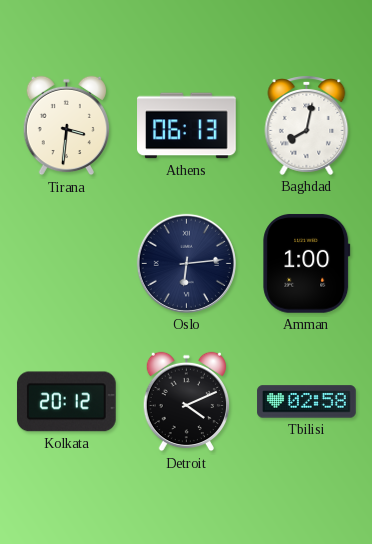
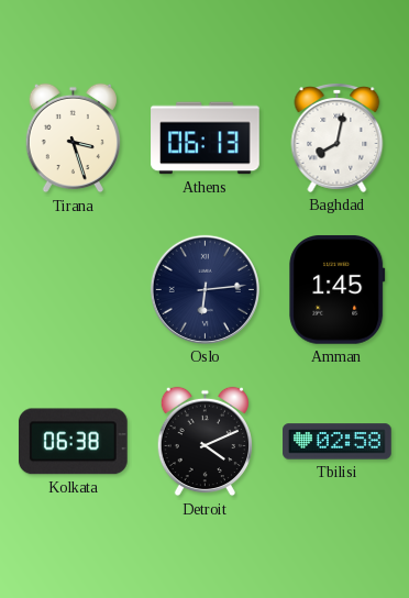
Tirana: 3:31 -> 3:27
Amman: 1:00 -> 1:45
Kolkata: 20:12 -> 06:38
